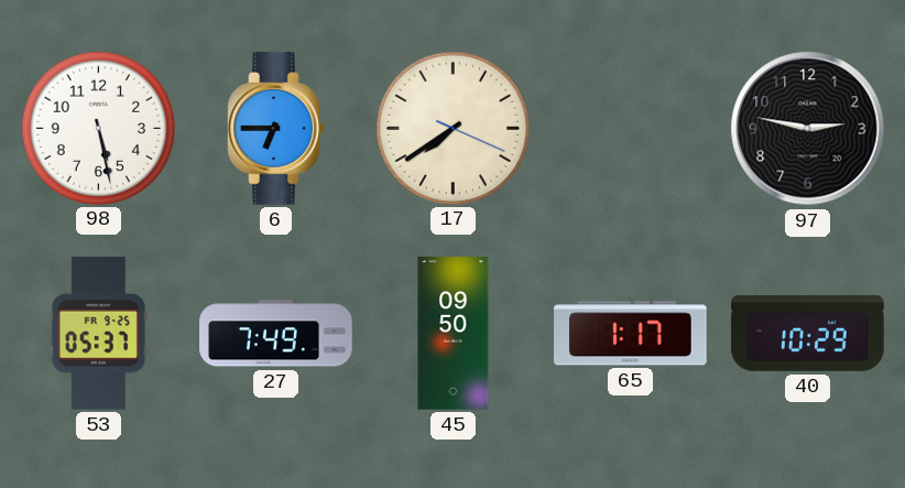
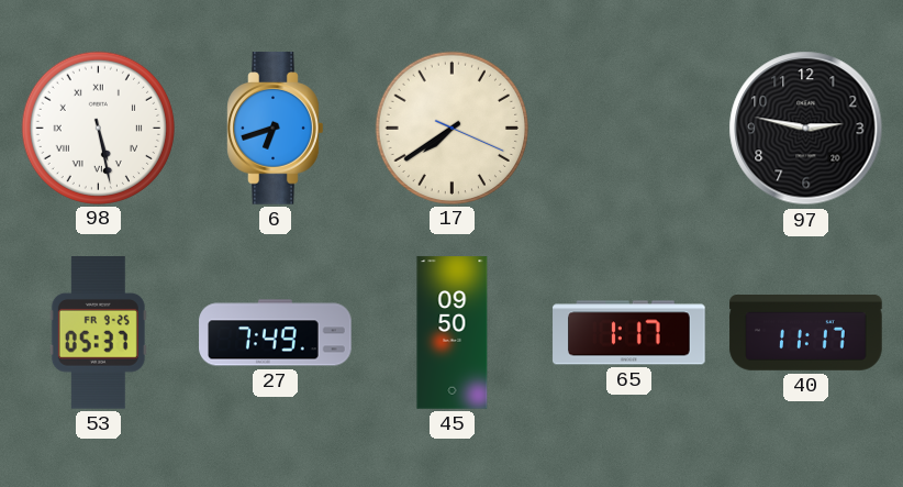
98 numerals: Arabic -> Roman
6: 6:45 -> 6:42
40: 10:29 -> 11:17
